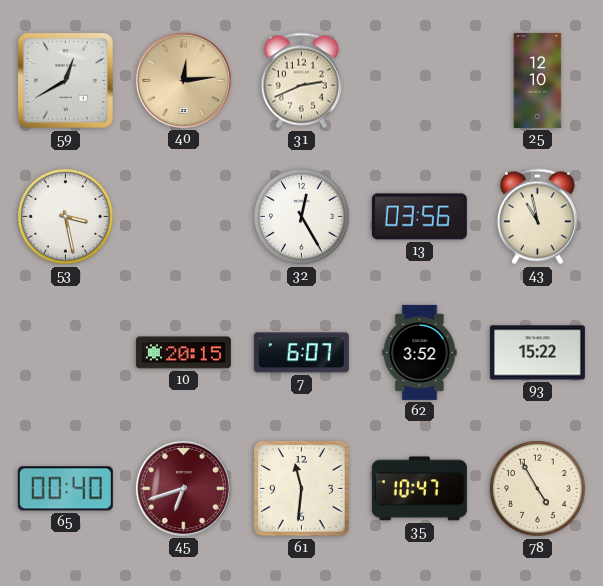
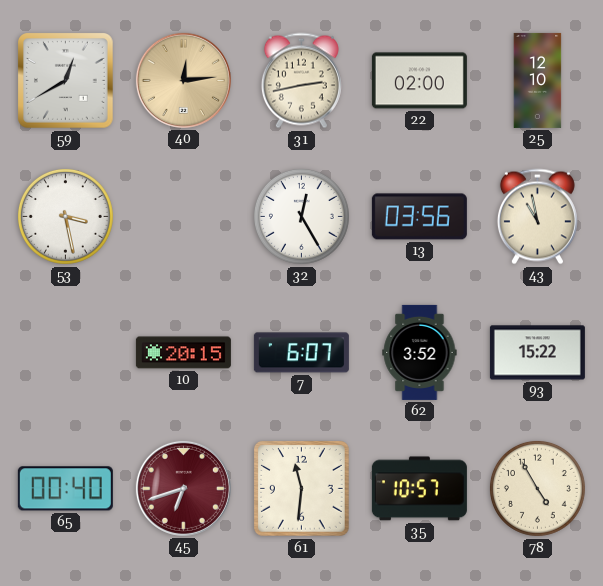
31: 2:41 -> 2:43
22: none -> 02:00
35: 10:47 -> 10:57
